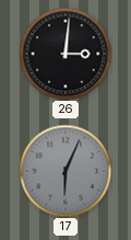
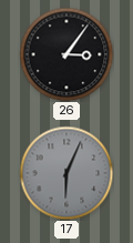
26: 3:01 -> 3:06
